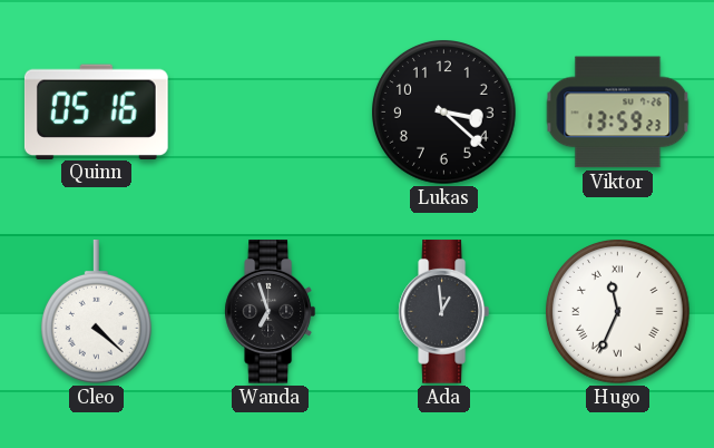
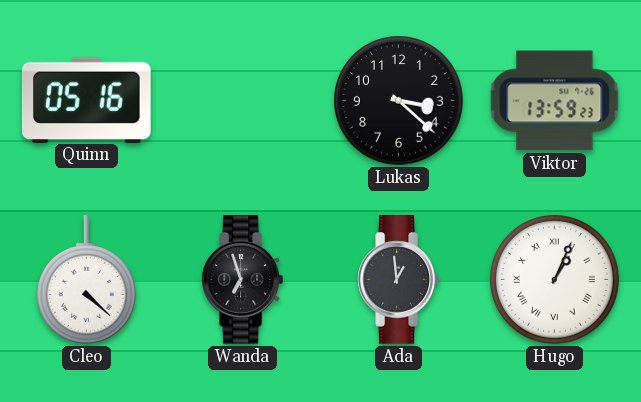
Hugo: 11:34 -> 1:04
